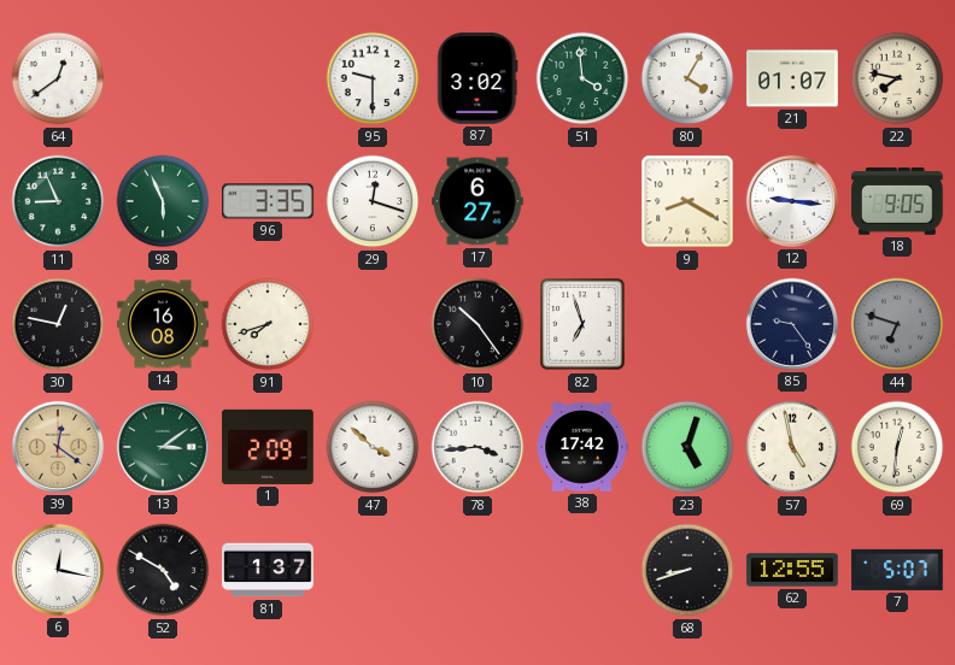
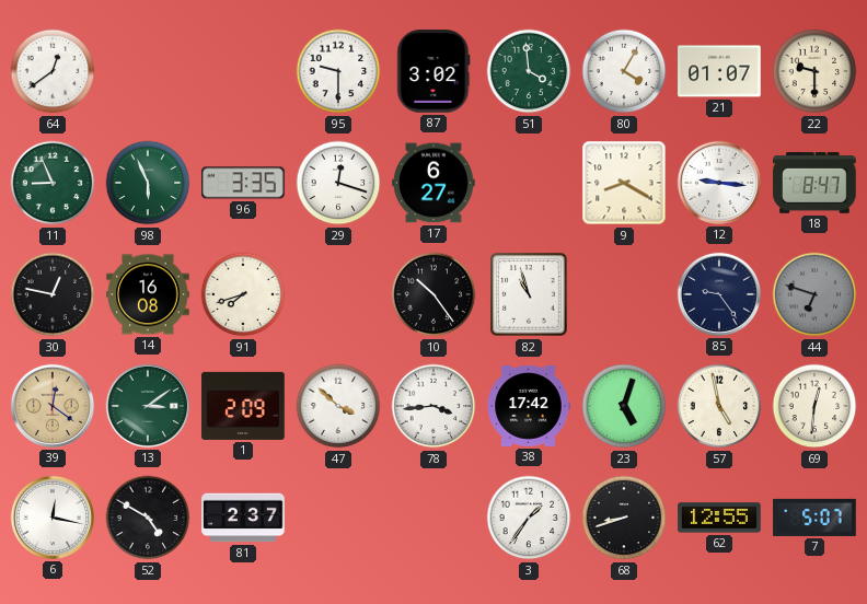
22: 7:47 -> 9:30
18: 9:05 -> 8:47
82: 6:57 -> 10:57
81: 1:37 -> 2:37
3: none -> 1:36
